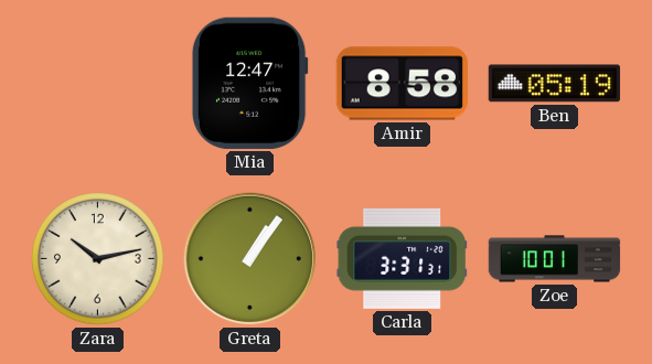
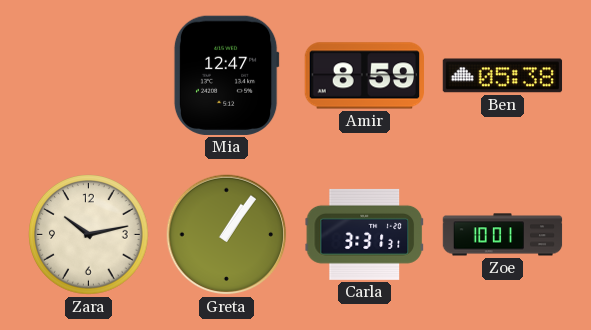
Amir: 8:58 -> 8:59
Ben: 05:19 -> 05:38
